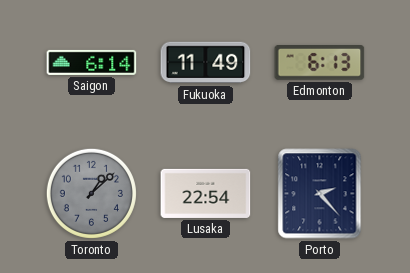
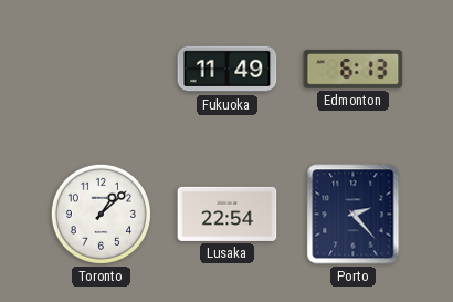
Saigon: 6:14 -> none
Toronto dial: grey -> white
